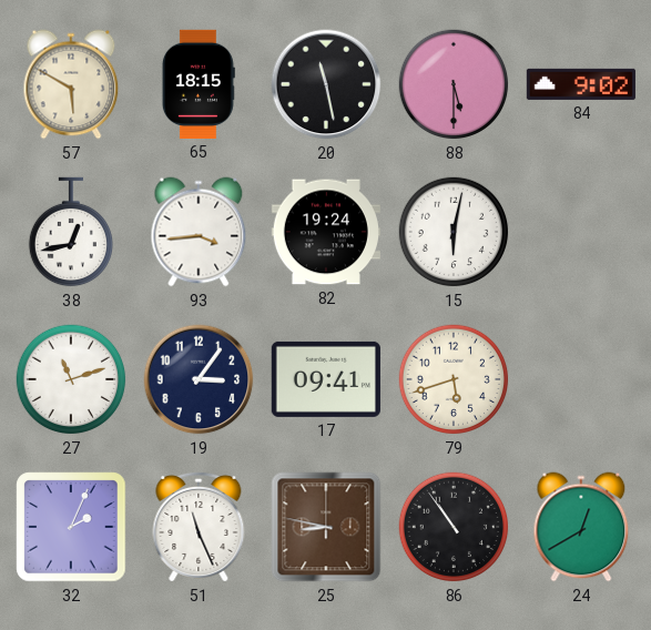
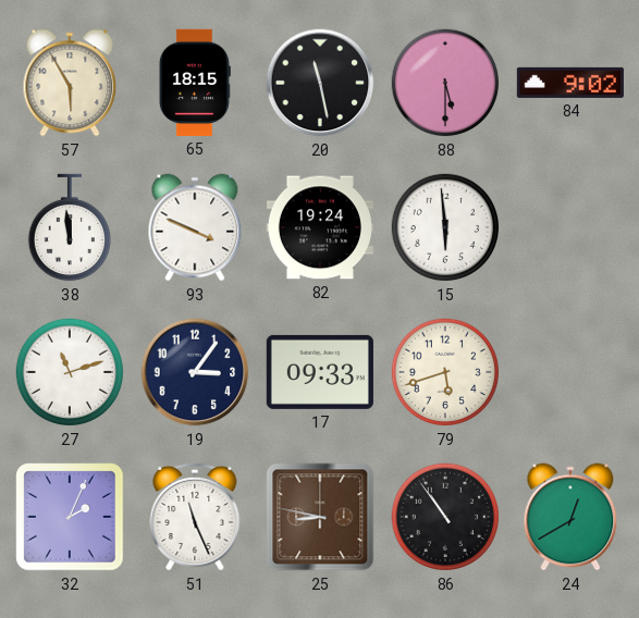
57: 5:50 -> 5:55
38: 12:43 -> 11:59
93: 3:44 -> 3:49
15: 6:02 -> 5:59
17: 09:41 -> 09:33
